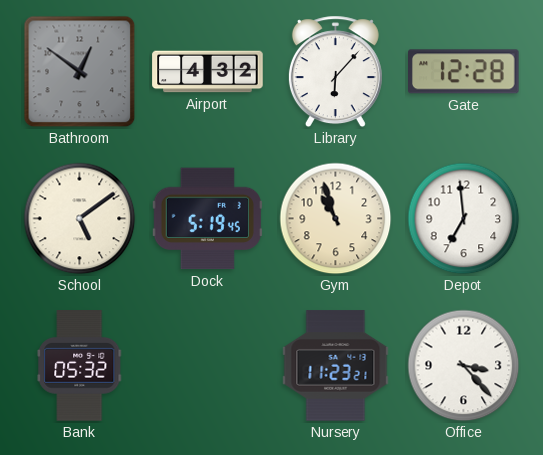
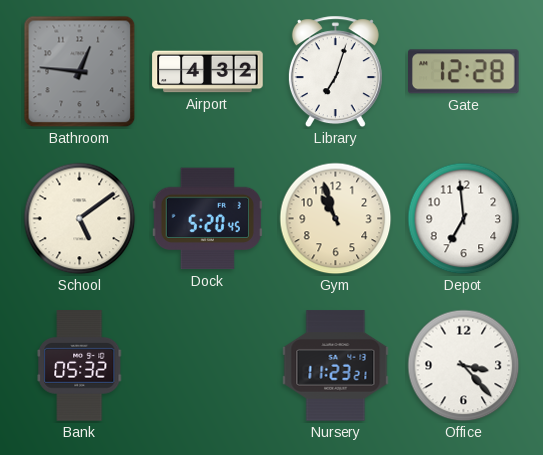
Bathroom: 12:51 -> 12:46
Library: 6:07 -> 7:03
Dock: 5:19 -> 5:20
